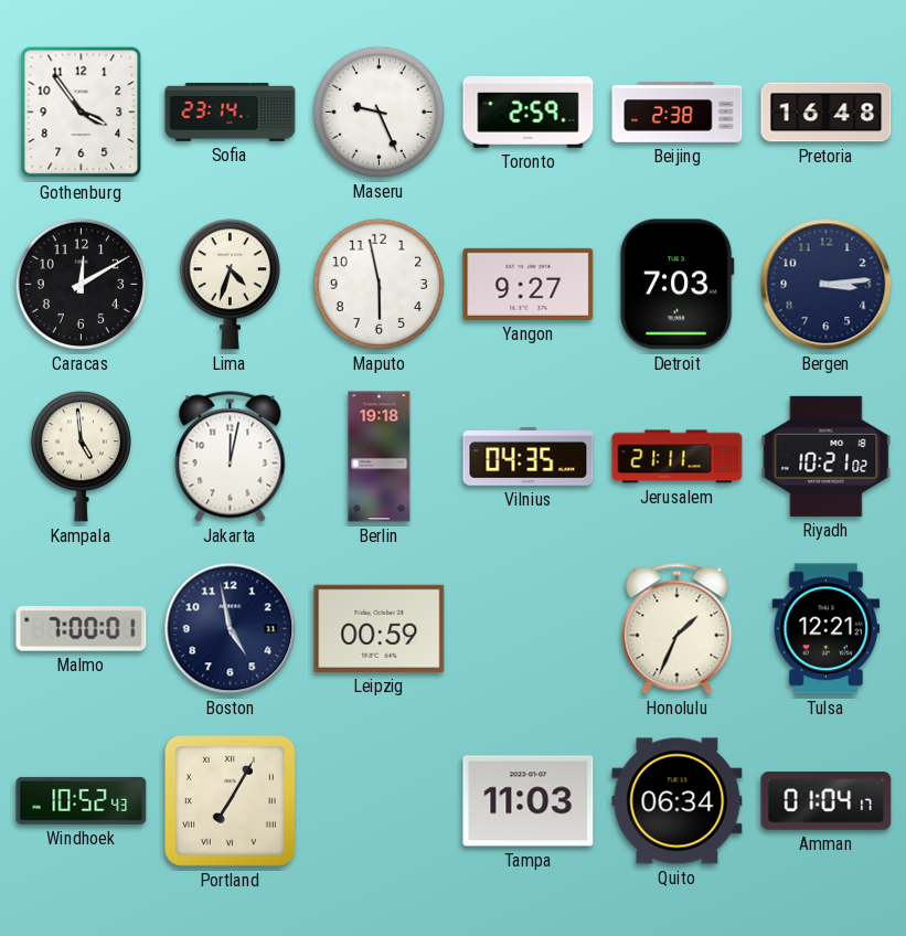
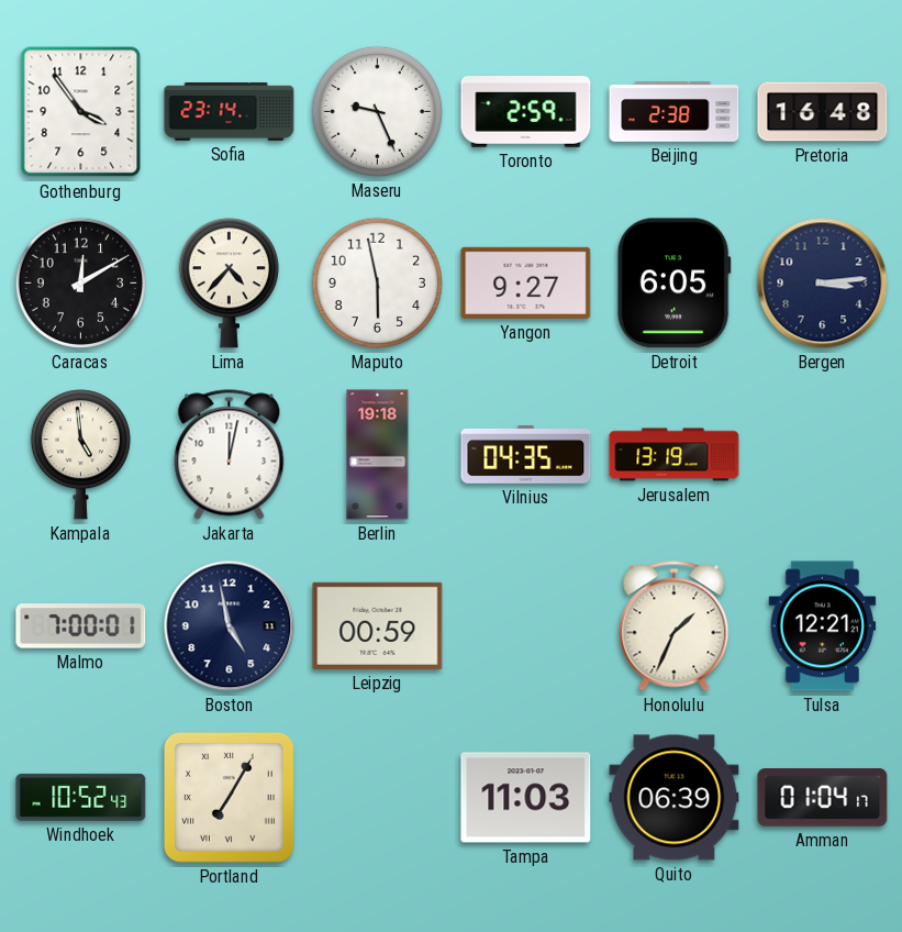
Lima: 4:33 -> 4:37
Detroit: 7:03 -> 6:05
Jerusalem: 21:11 -> 13:19
Riyadh: 10:21 -> none
Quito: 06:34 -> 06:39
